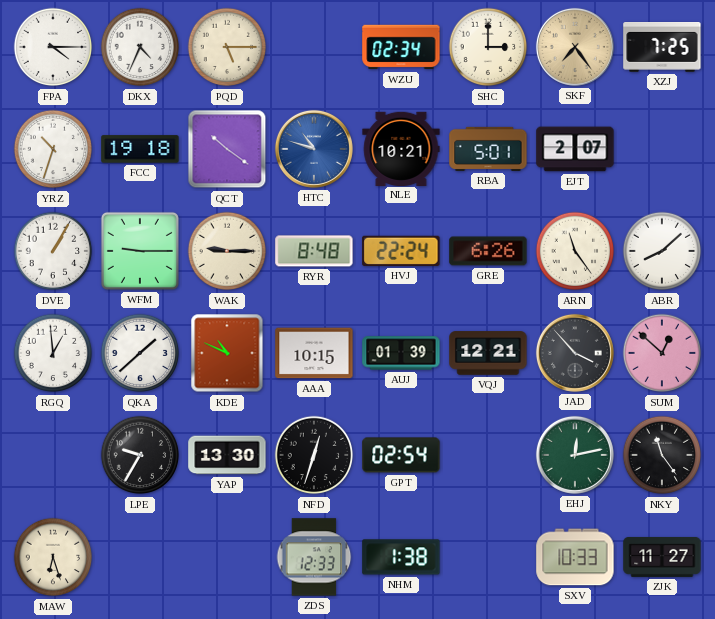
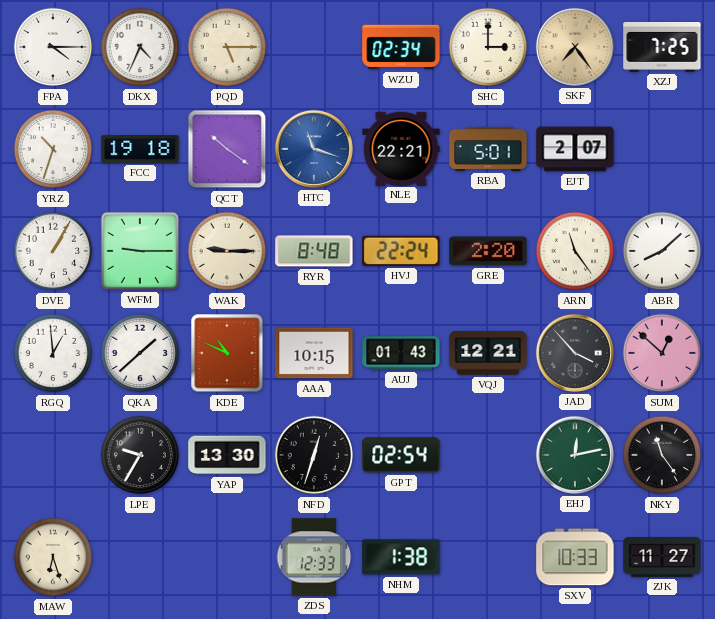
HTC: 10:48 -> 11:18
NLE: 10:21 -> 22:21
GRE: 6:26 -> 2:20
AUJ: 01:39 -> 01:43
